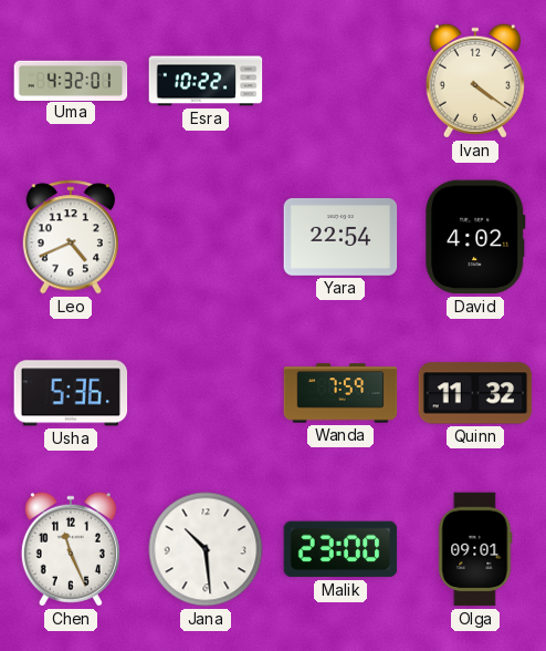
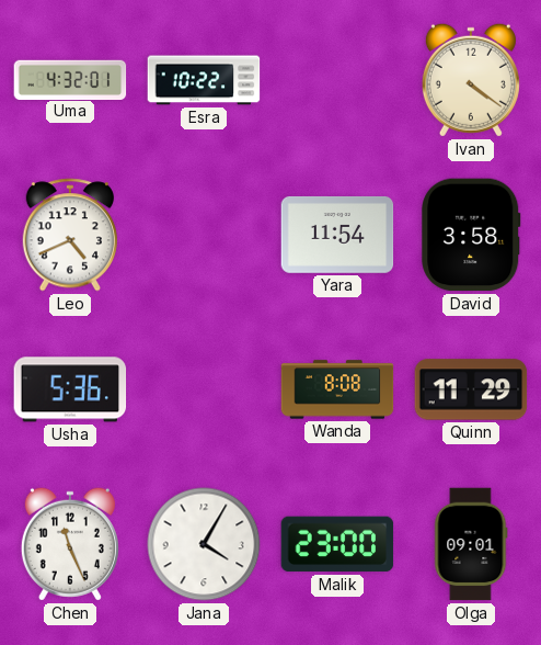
Yara: 22:54 -> 11:54
David: 4:02 -> 3:58
Wanda: 7:59 -> 8:08
Quinn: 11:32 -> 11:29
Jana: 10:29 -> 4:05
